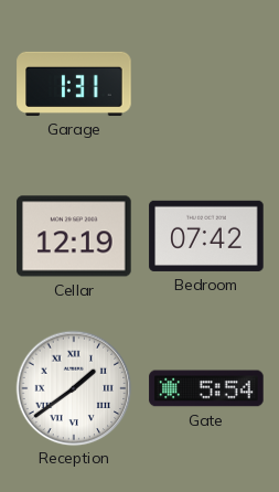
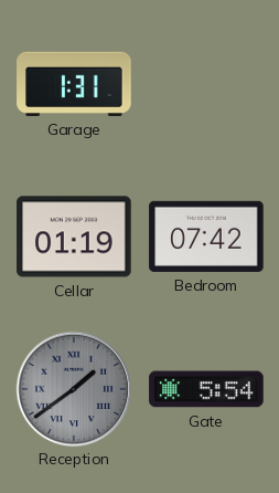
Cellar: 12:19 -> 01:19
Reception dial: white -> grey
